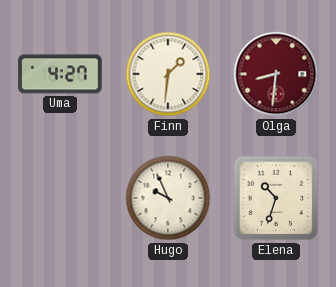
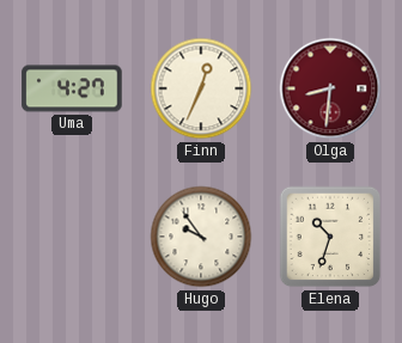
Finn: 1:31 -> 12:34
Hugo: 9:56 -> 9:54
